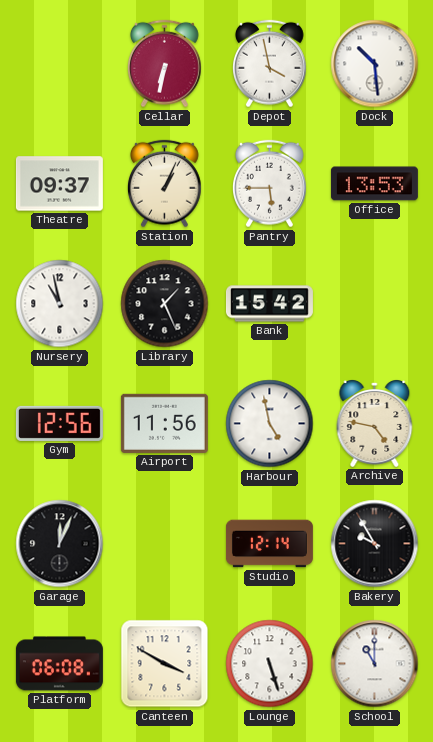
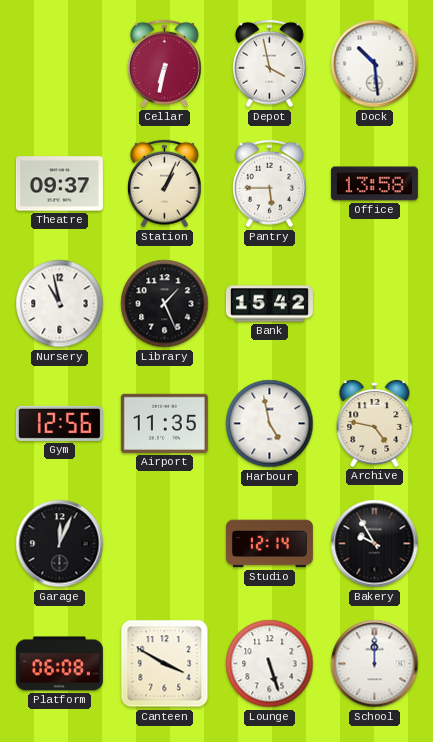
Office: 13:53 -> 13:58
Airport: 11:56 -> 11:35
School: 11:00 -> 12:00
